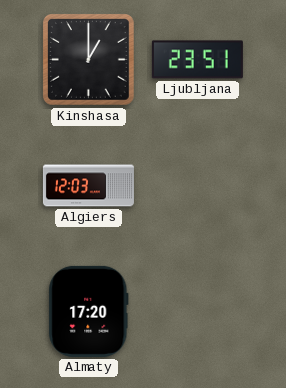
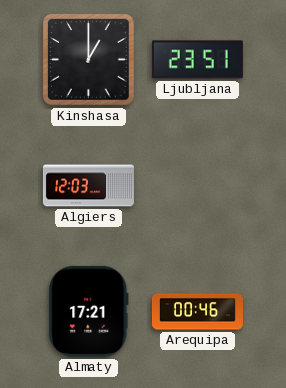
Almaty: 17:20 -> 17:21
Arequipa: none -> 00:46
